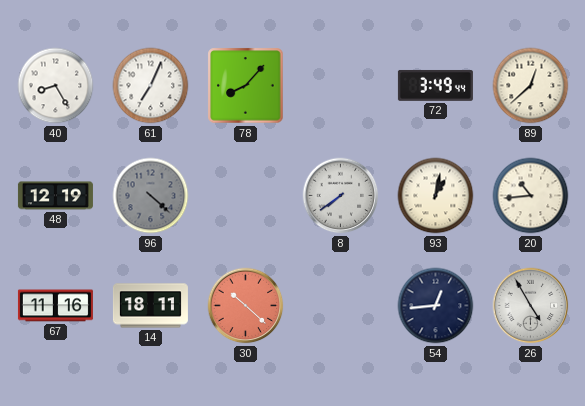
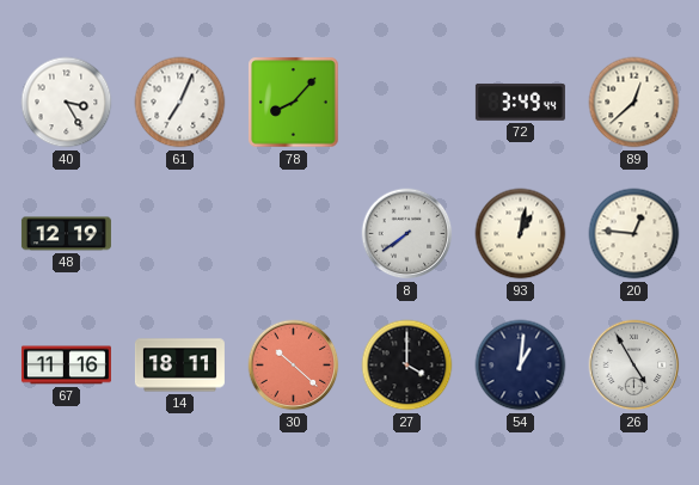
40: 8:25 -> 3:25
96: 4:22 -> none
20: 10:44 -> 12:46
27: none -> 4:00
54: 12:44 -> 1:01
